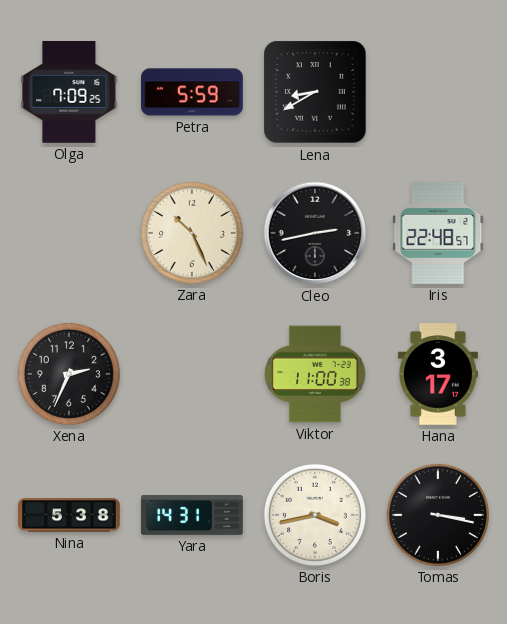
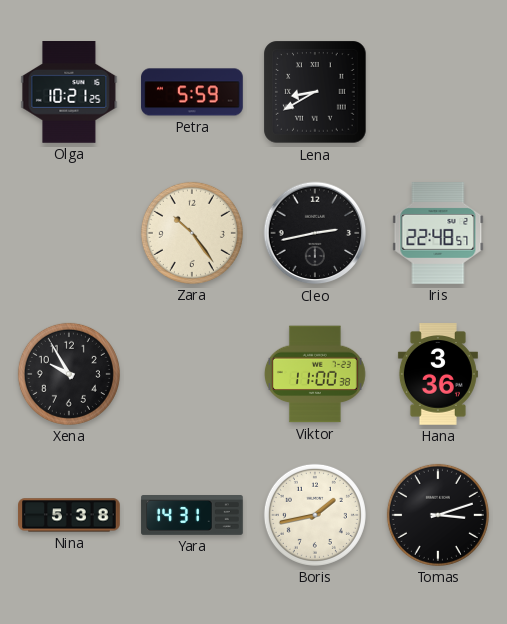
Olga: 7:09 -> 10:21
Zara: 10:26 -> 10:24
Xena: 2:34 -> 9:55
Hana: 3:17 -> 3:36
Boris: 3:43 -> 1:43
Tomas: 3:17 -> 3:12
